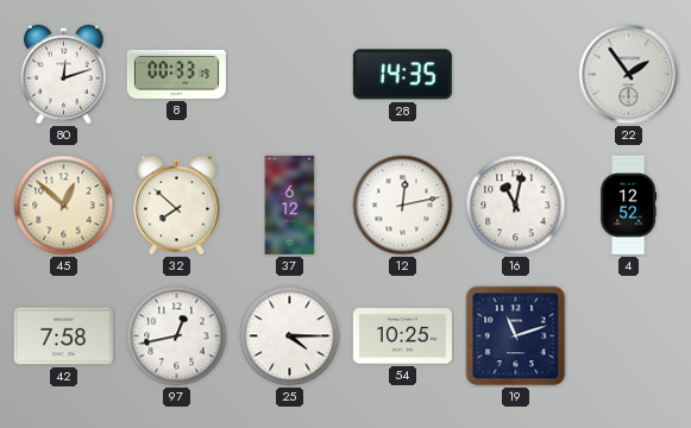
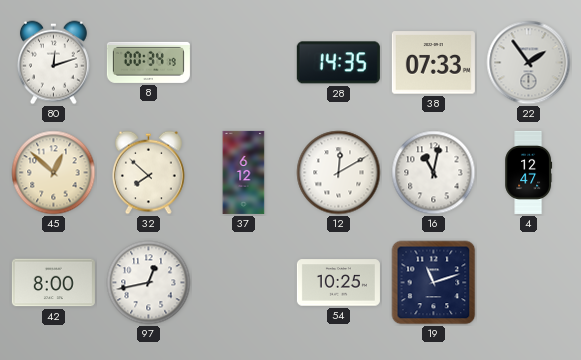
8: 00:33 -> 00:34
38: none -> 07:33
12: 12:13 -> 12:10
4: 12:52 -> 12:47
42: 7:58 -> 8:00
25: 4:15 -> none
